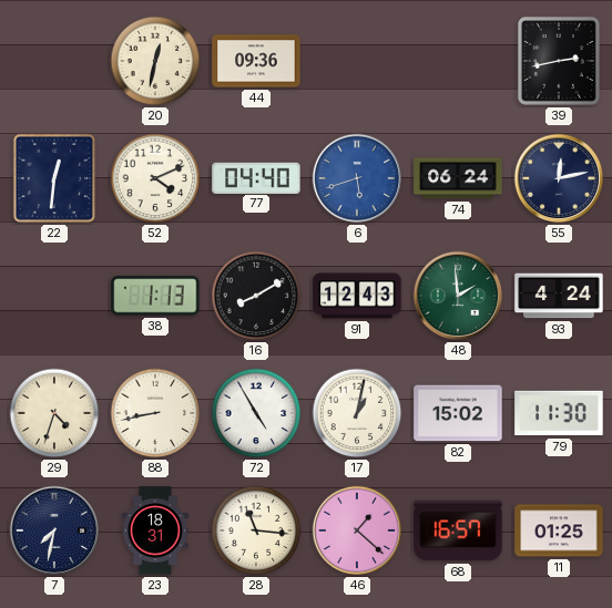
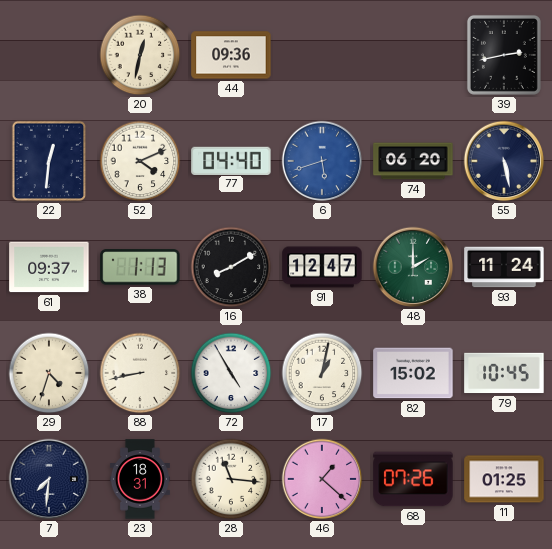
74: 06:24 -> 06:20
55: 12:13 -> 5:28
61: none -> 09:37
91: 12:43 -> 12:47
48: 1:59 -> 2:00
93: 4:24 -> 11:24
79: 11:30 -> 10:45
7: 7:32 -> 7:31
68: 16:57 -> 07:26
